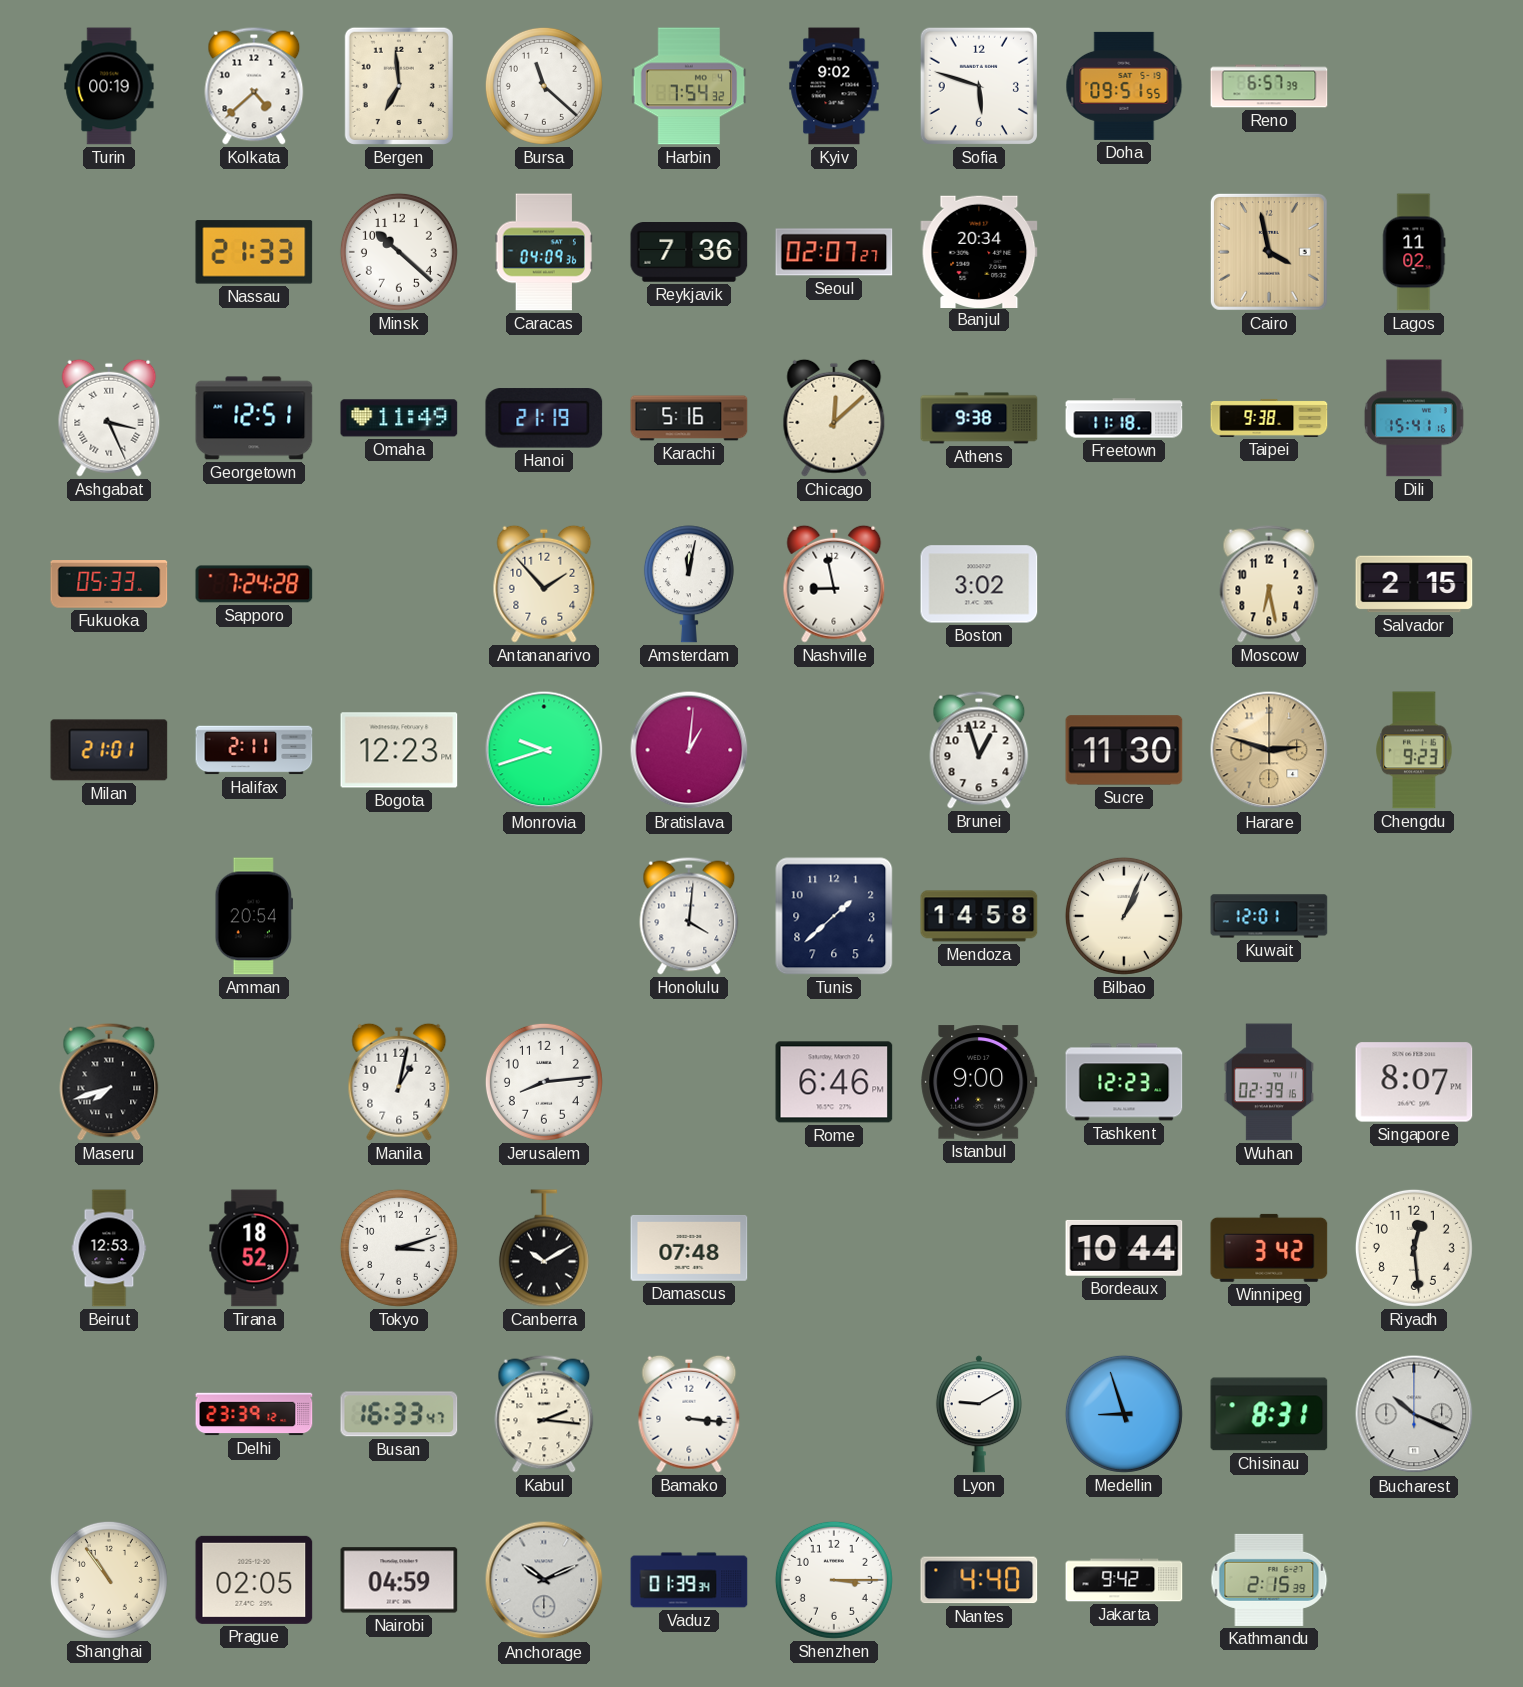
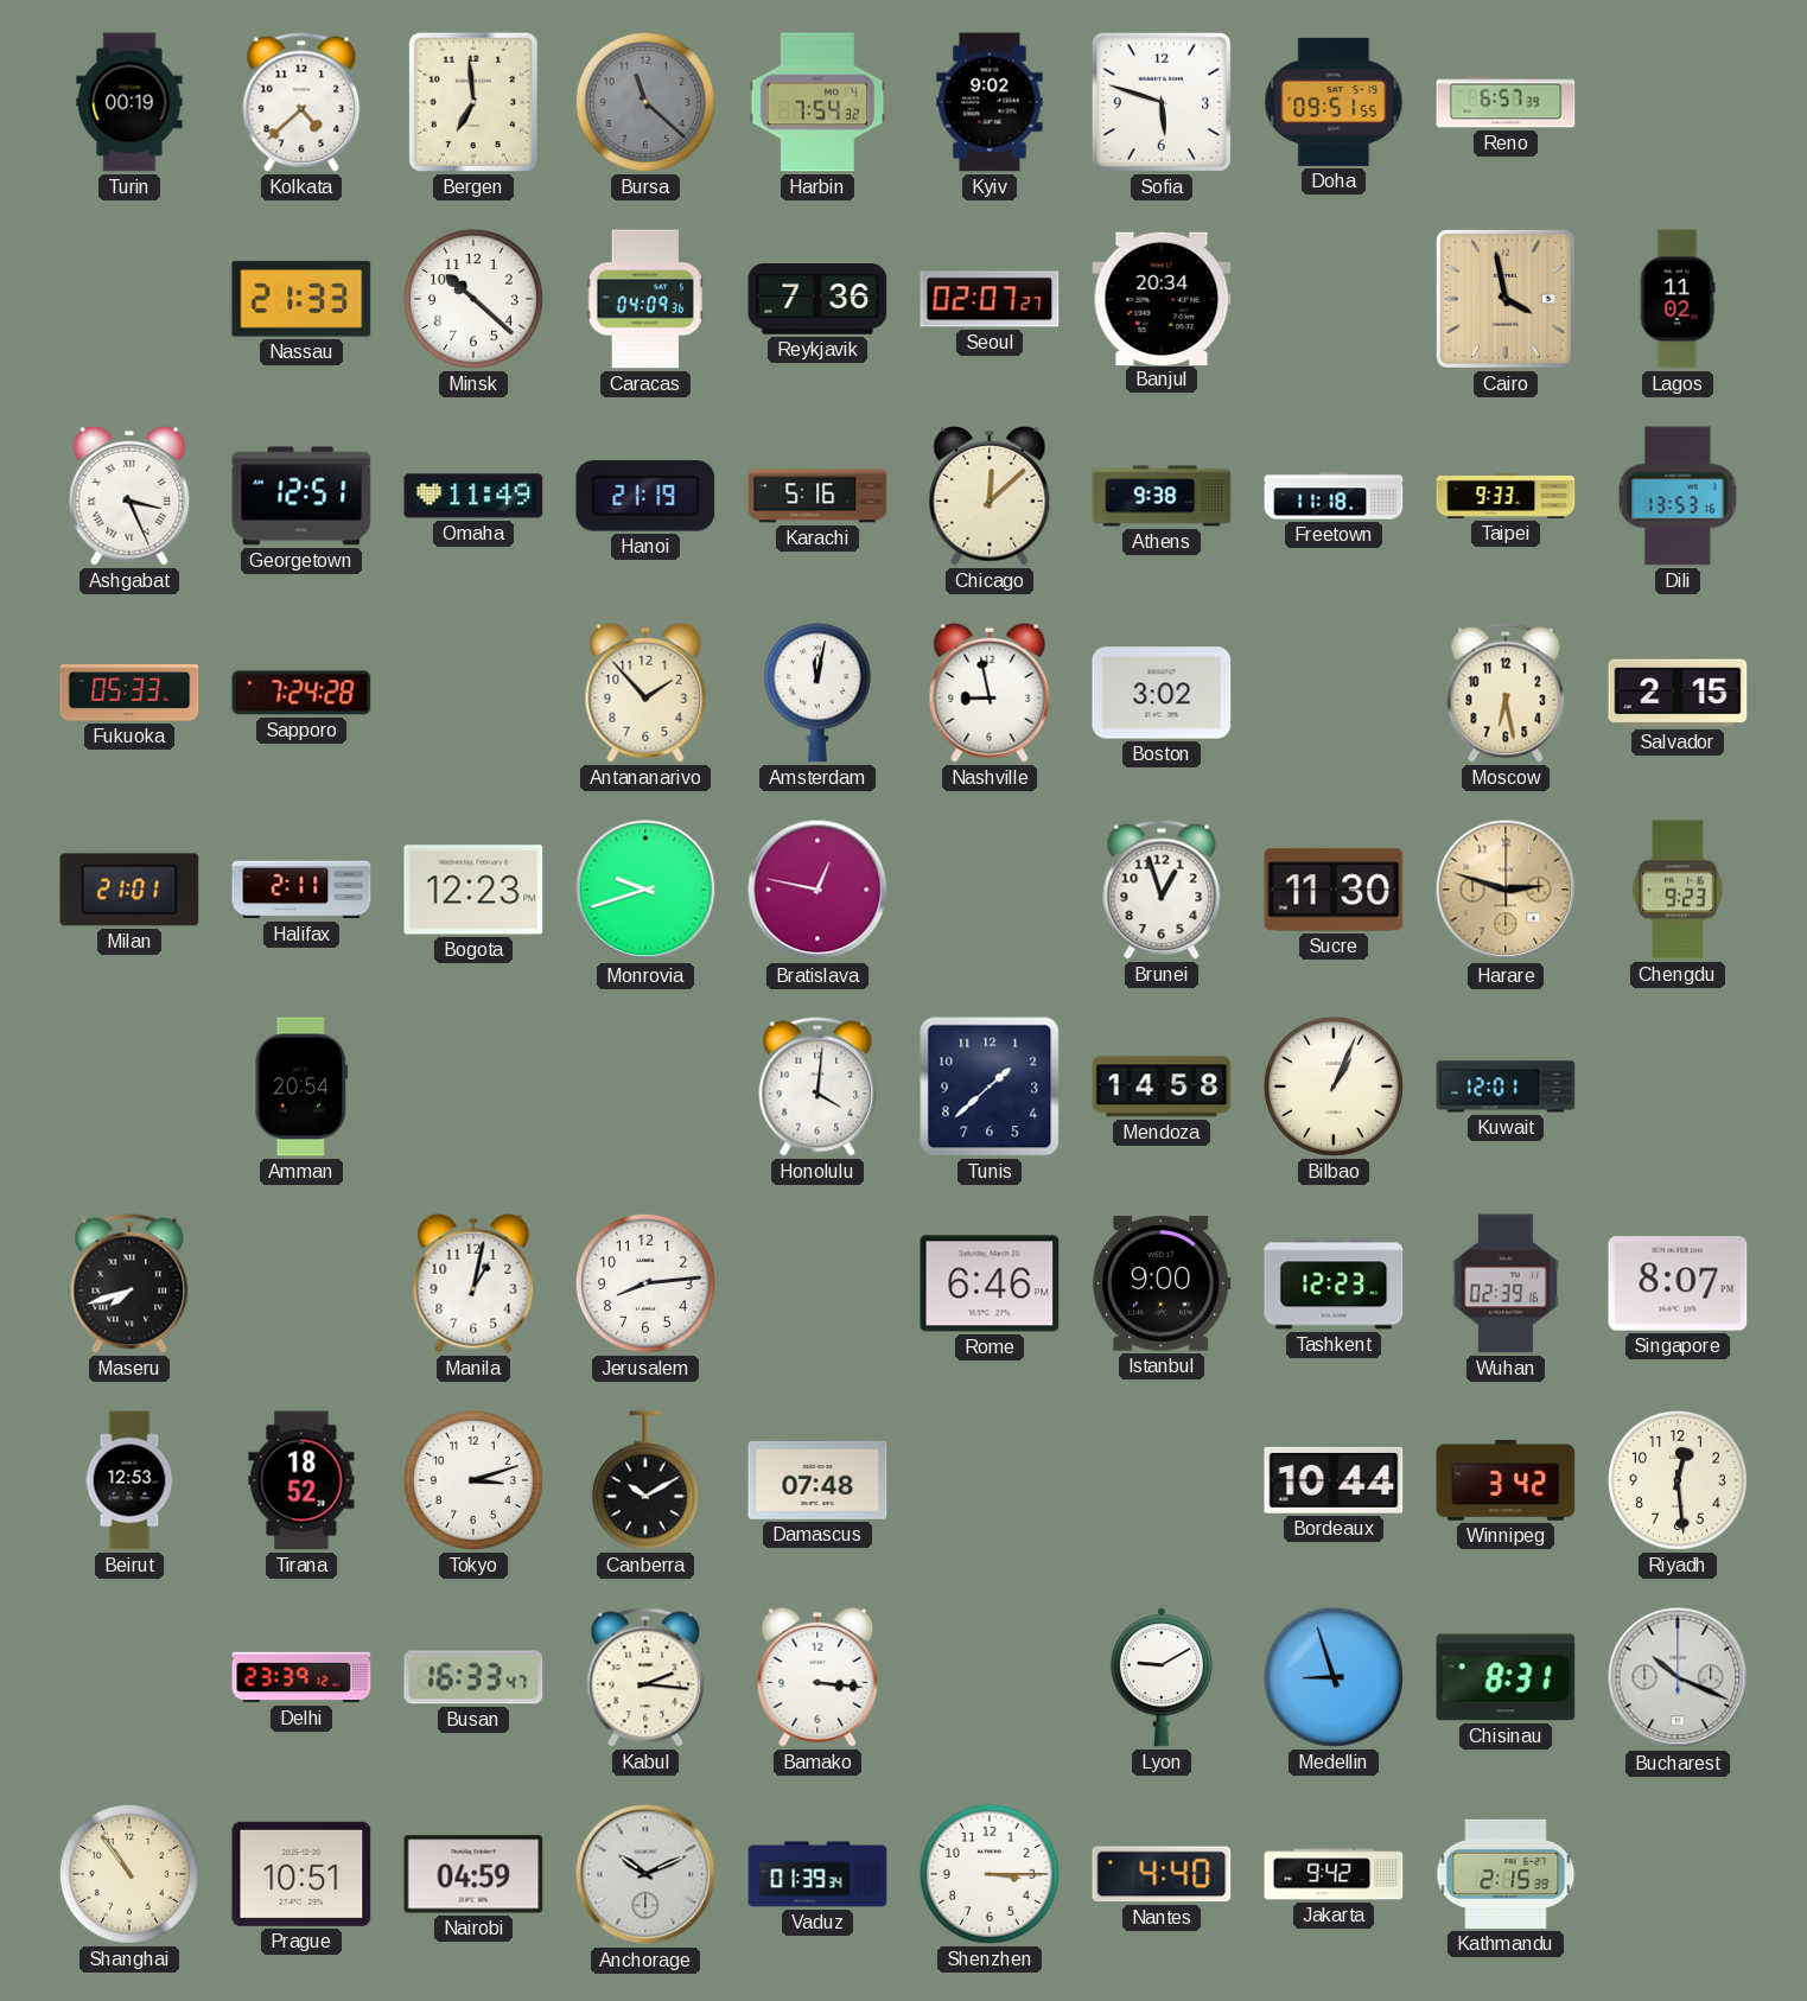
Bursa dial: white -> grey
Taipei: 9:38 -> 9:33
Dili: 15:41 -> 13:53
Bratislava: 1:01 -> 12:47
Prague: 02:05 -> 10:51
